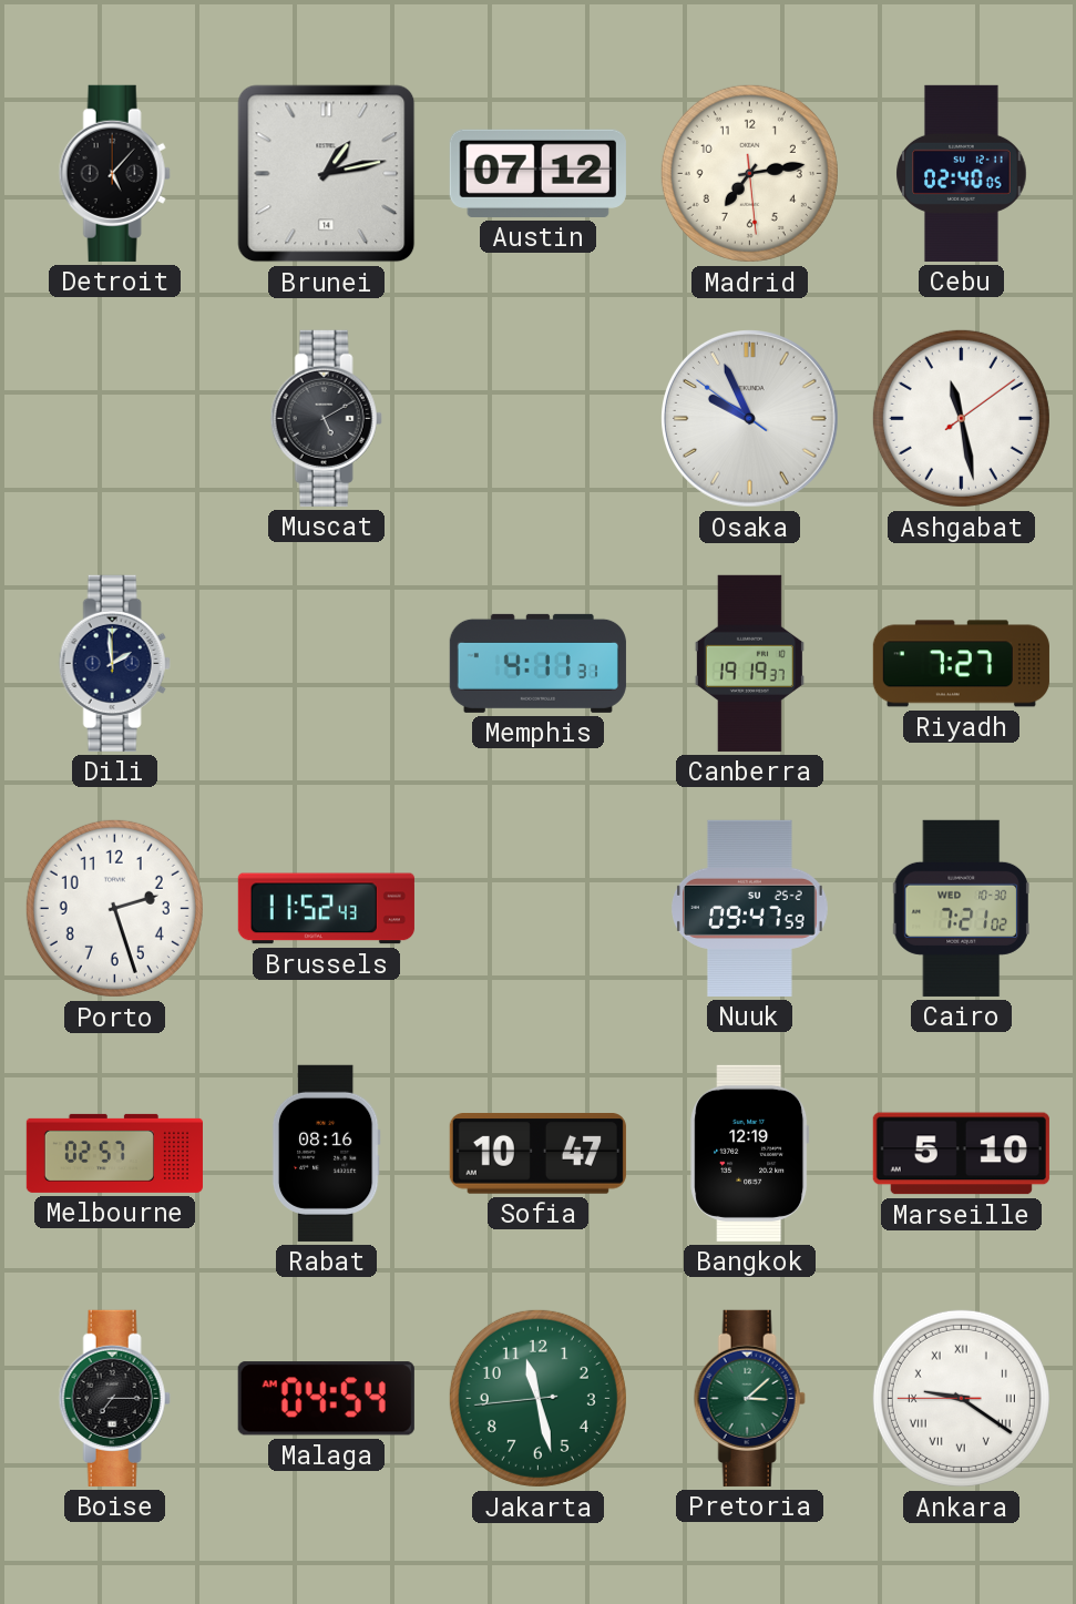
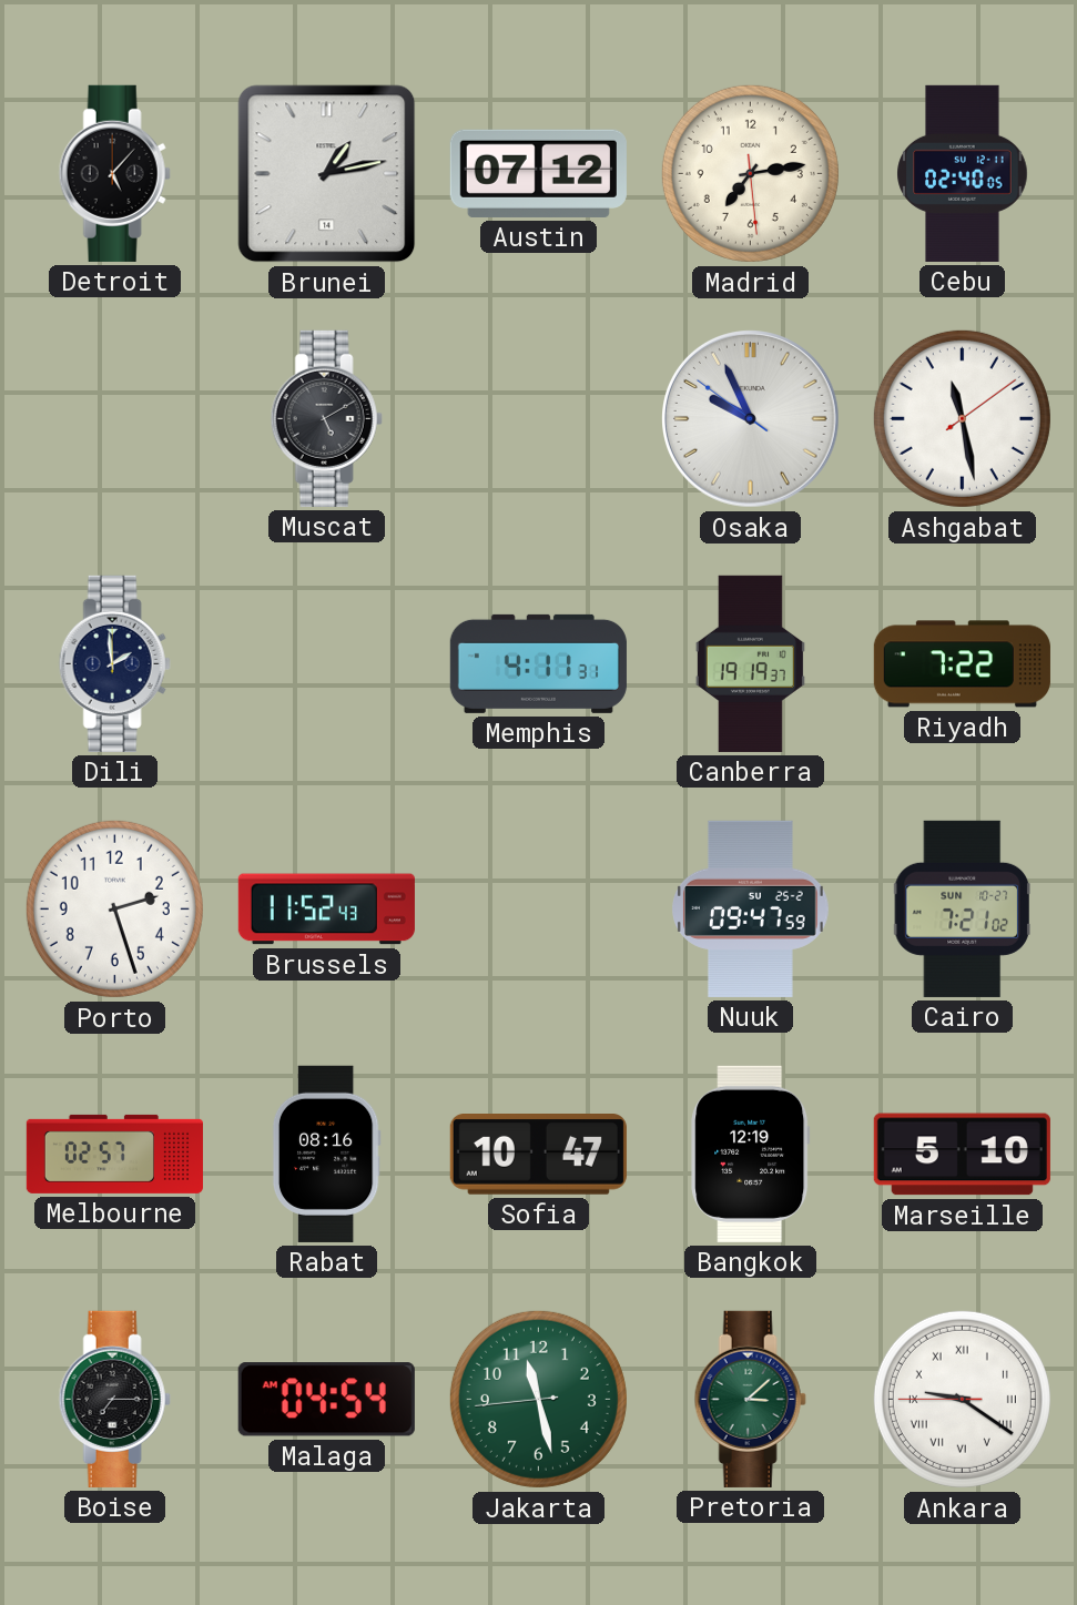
Riyadh: 7:27 -> 7:22
Cairo date: WED 10-30 -> SUN 10-27
